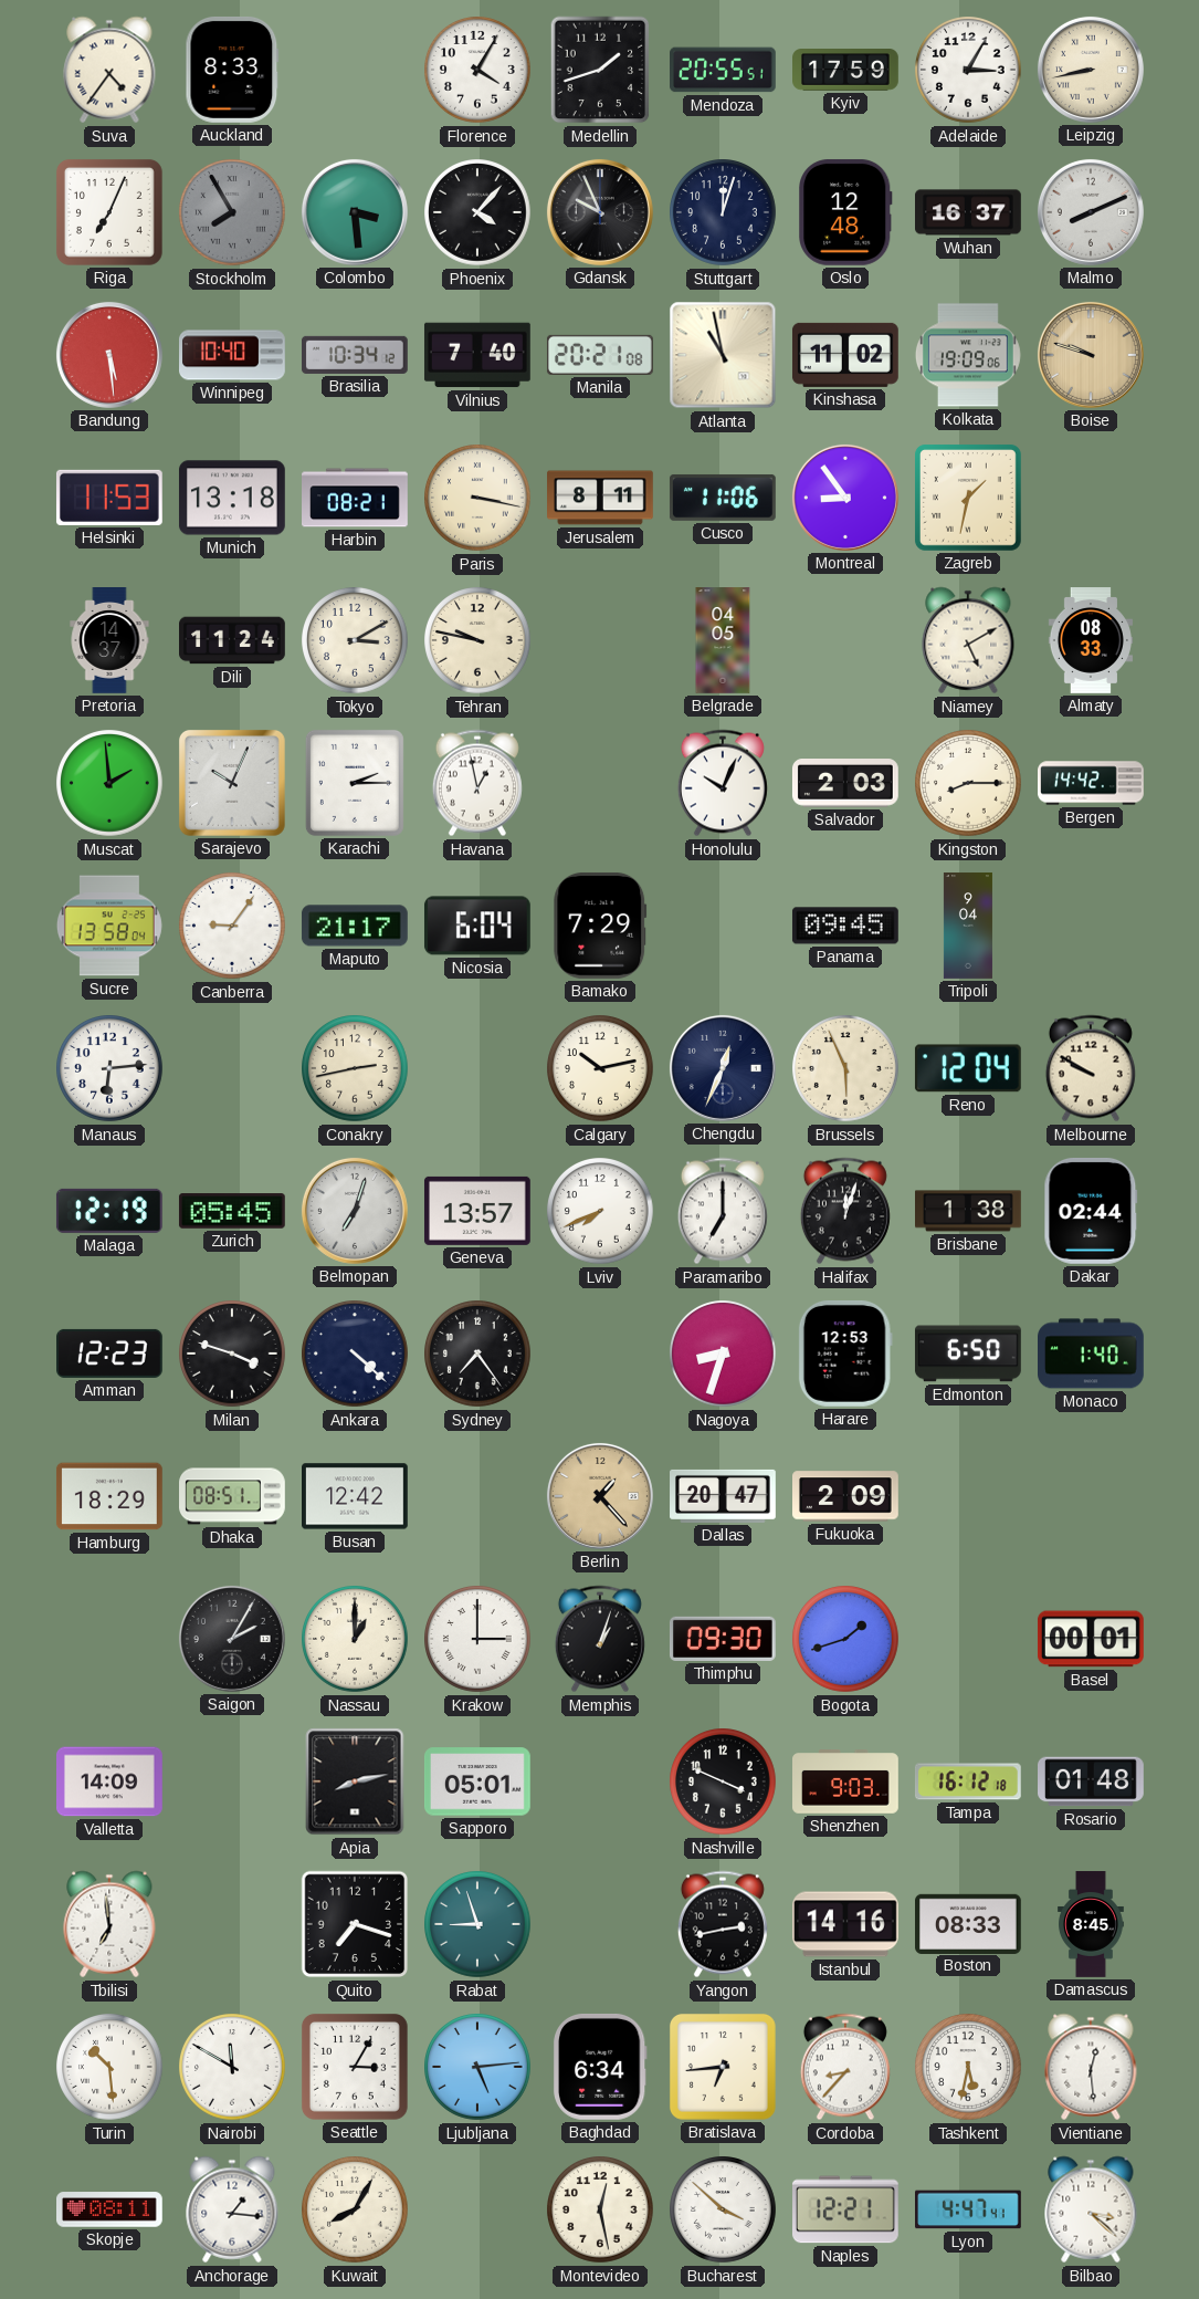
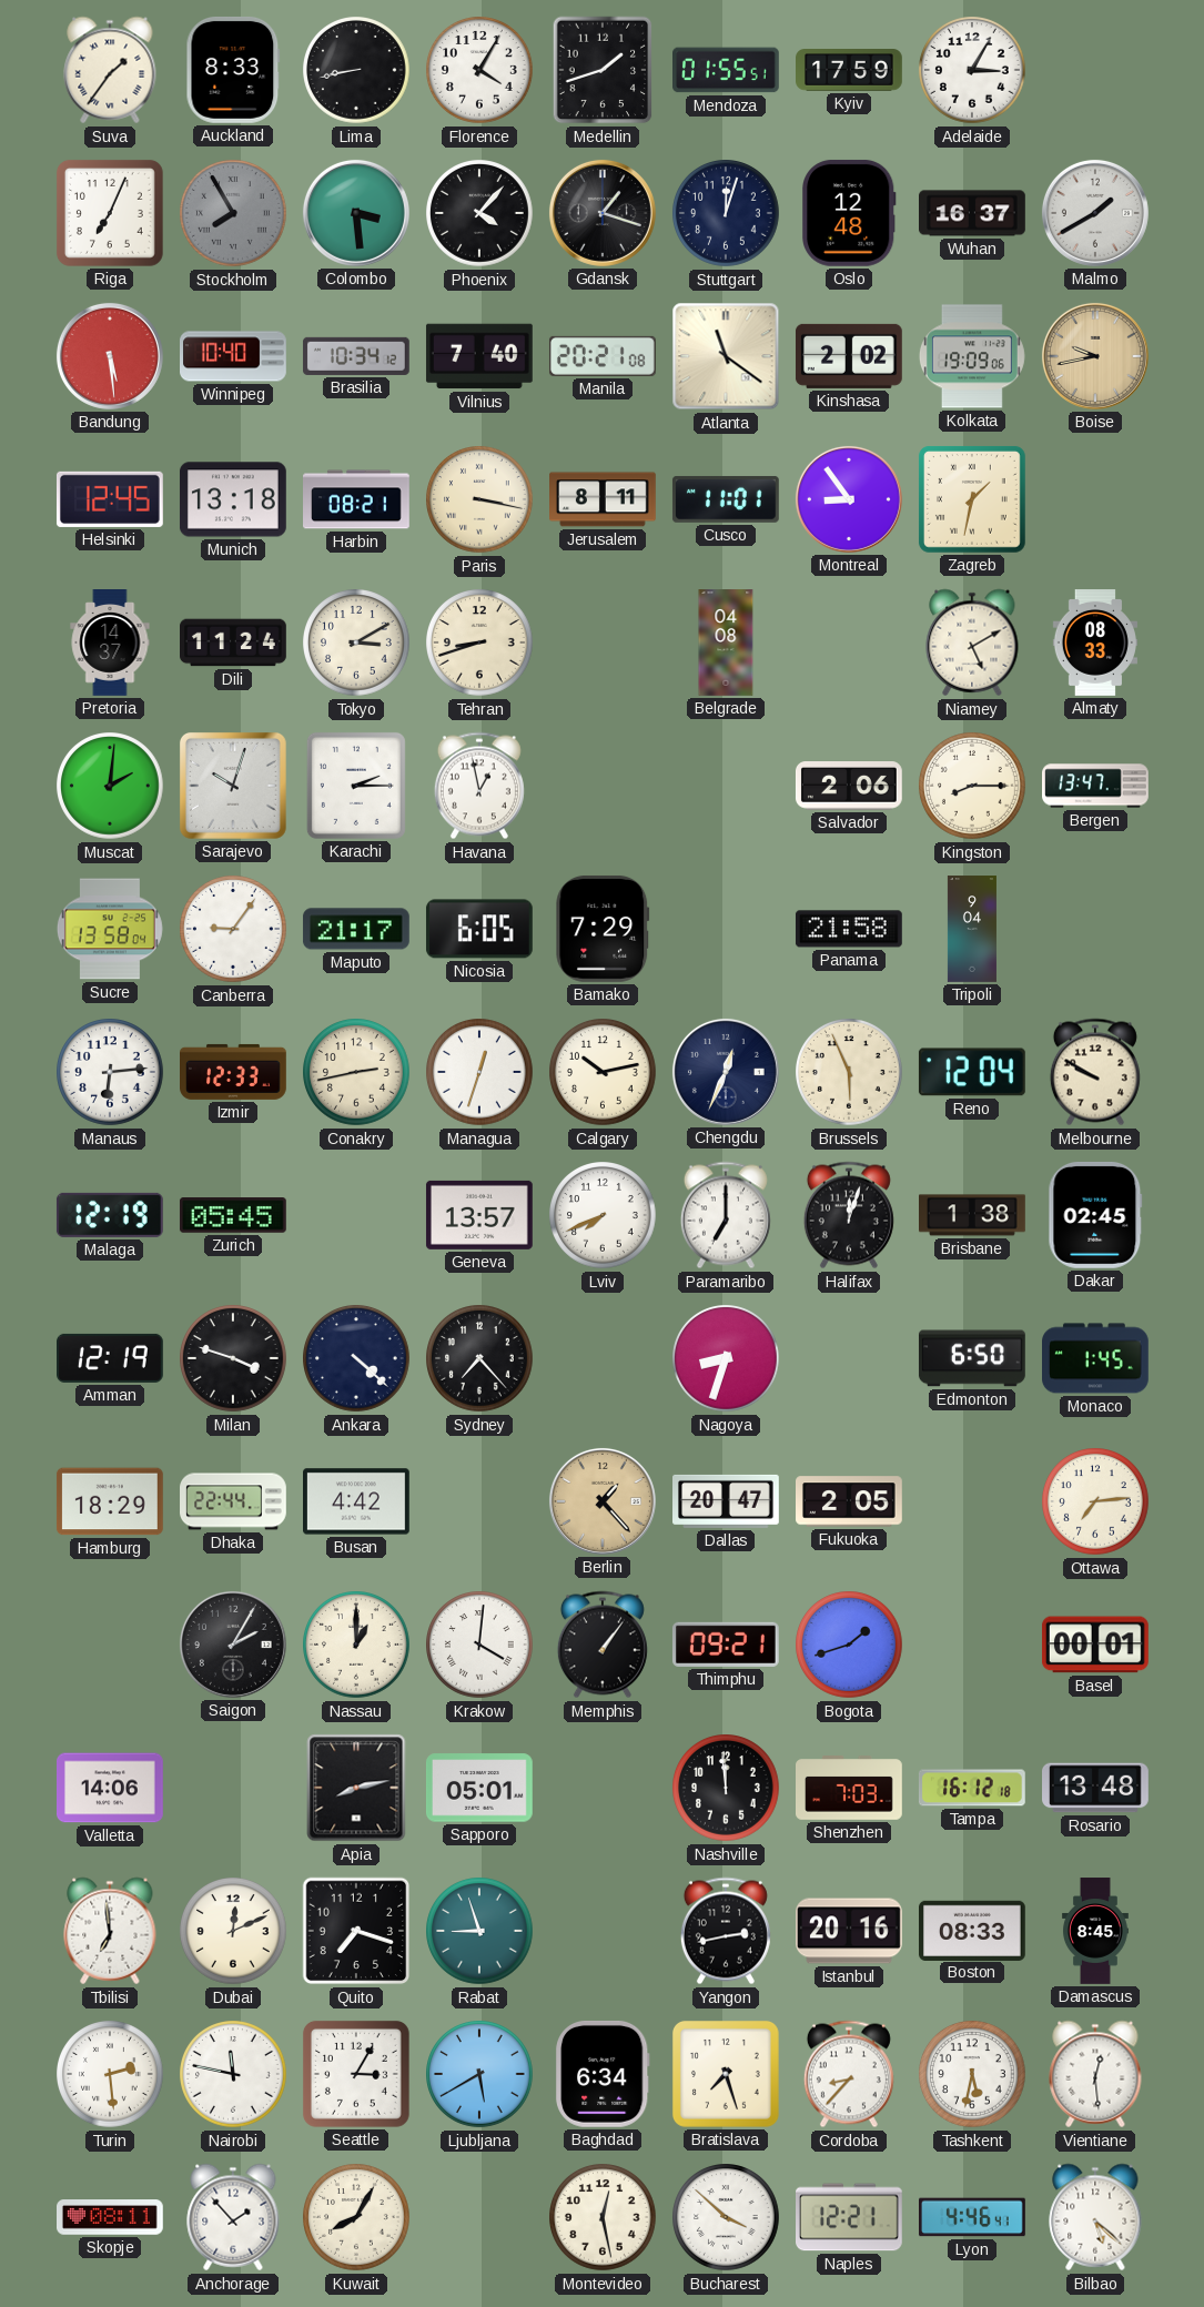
Suva: 4:36 -> 1:36
Lima: none -> 8:43
Mendoza: 20:55 -> 01:55
Leipzig: 8:43 -> none
Gdansk: 9:56 -> 1:18
Malmo: 8:11 -> 1:40
Atlanta: 10:58 -> 11:21
Kinshasa: 11:02 -> 2:02
Boise: 9:48 -> 9:43
Helsinki: 11:53 -> 12:45
Cusco: 11:06 -> 11:01
Tehran: 9:47 -> 8:42
Belgrade: 04:05 -> 04:08
Muscat: 1:59 -> 2:01
Sarajevo: 10:04 -> 10:03
Honolulu: 10:04 -> none
Salvador: 2:03 -> 2:06
Bergen: 14:42 -> 13:47
Nicosia: 6:04 -> 6:05
Panama: 09:45 -> 21:58
Izmir: none -> 12:33
Managua: none -> 12:33
Belmopan: 7:03 -> none
Dakar: 02:44 -> 02:45
Amman: 12:23 -> 12:19
Sydney: 7:24 -> 7:23
Harare: 12:53 -> none
Monaco: 1:40 -> 1:45
Dhaka: 08:51 -> 22:44
Busan: 12:42 -> 4:42
Fukuoka: 2:09 -> 2:05
Ottawa: none -> 7:14
Krakow: 3:00 -> 4:01
Memphis: 1:03 -> 1:06
Thimphu: 09:30 -> 09:21
Valletta: 14:09 -> 14:06
Nashville: 3:49 -> 11:59
Shenzhen: 9:03 -> 7:03
Rosario: 01:48 -> 13:48
Dubai: none -> 12:11
Istanbul: 14:16 -> 20:16
Turin: 10:29 -> 2:29
Nairobi: 11:50 -> 11:47
Ljubljana: 5:14 -> 5:40
Bratislava: 6:44 -> 7:27
Anchorage: 1:16 -> 1:53
Lyon: 4:47 -> 4:46
Bilbao: 3:22 -> 5:22
